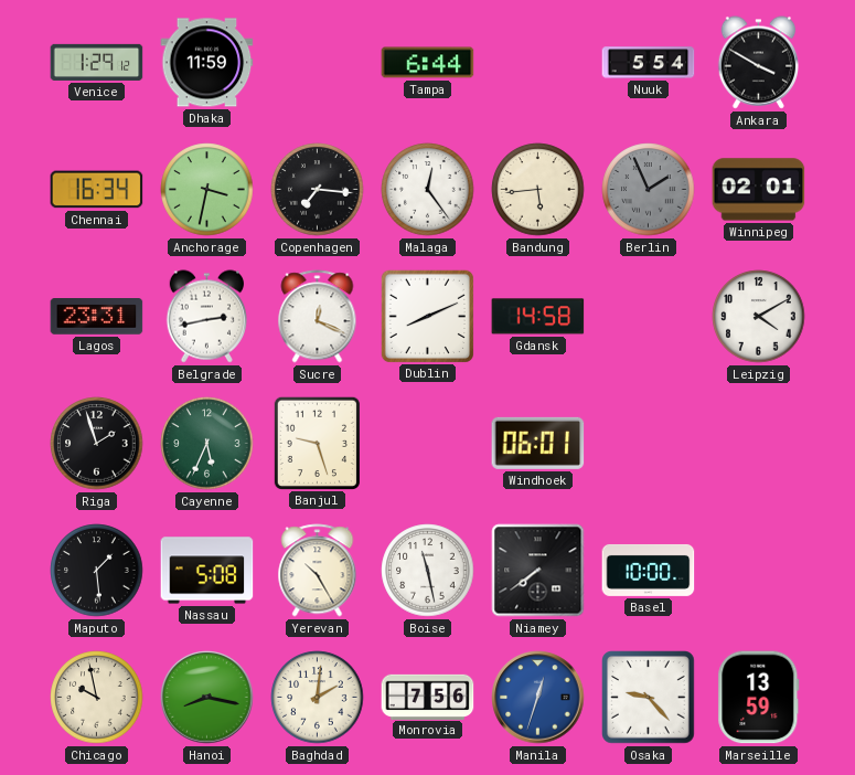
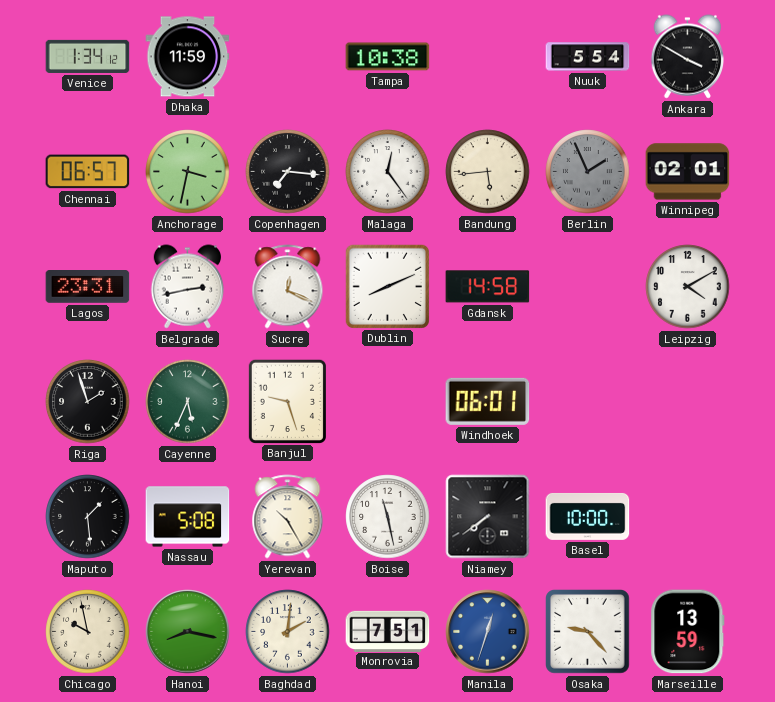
Venice: 1:29 -> 1:34
Tampa: 6:44 -> 10:38
Chennai: 16:34 -> 06:57
Monrovia: 7:56 -> 7:51
